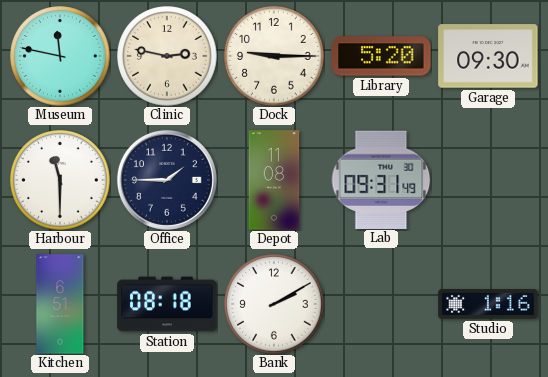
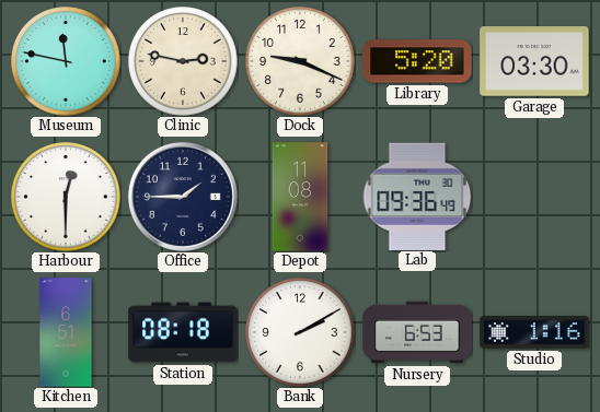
Dock: 9:15 -> 9:19
Garage: 09:30 -> 03:30
Harbour: 11:30 -> 12:30
Lab: 09:31 -> 09:36
Nursery: none -> 6:53
